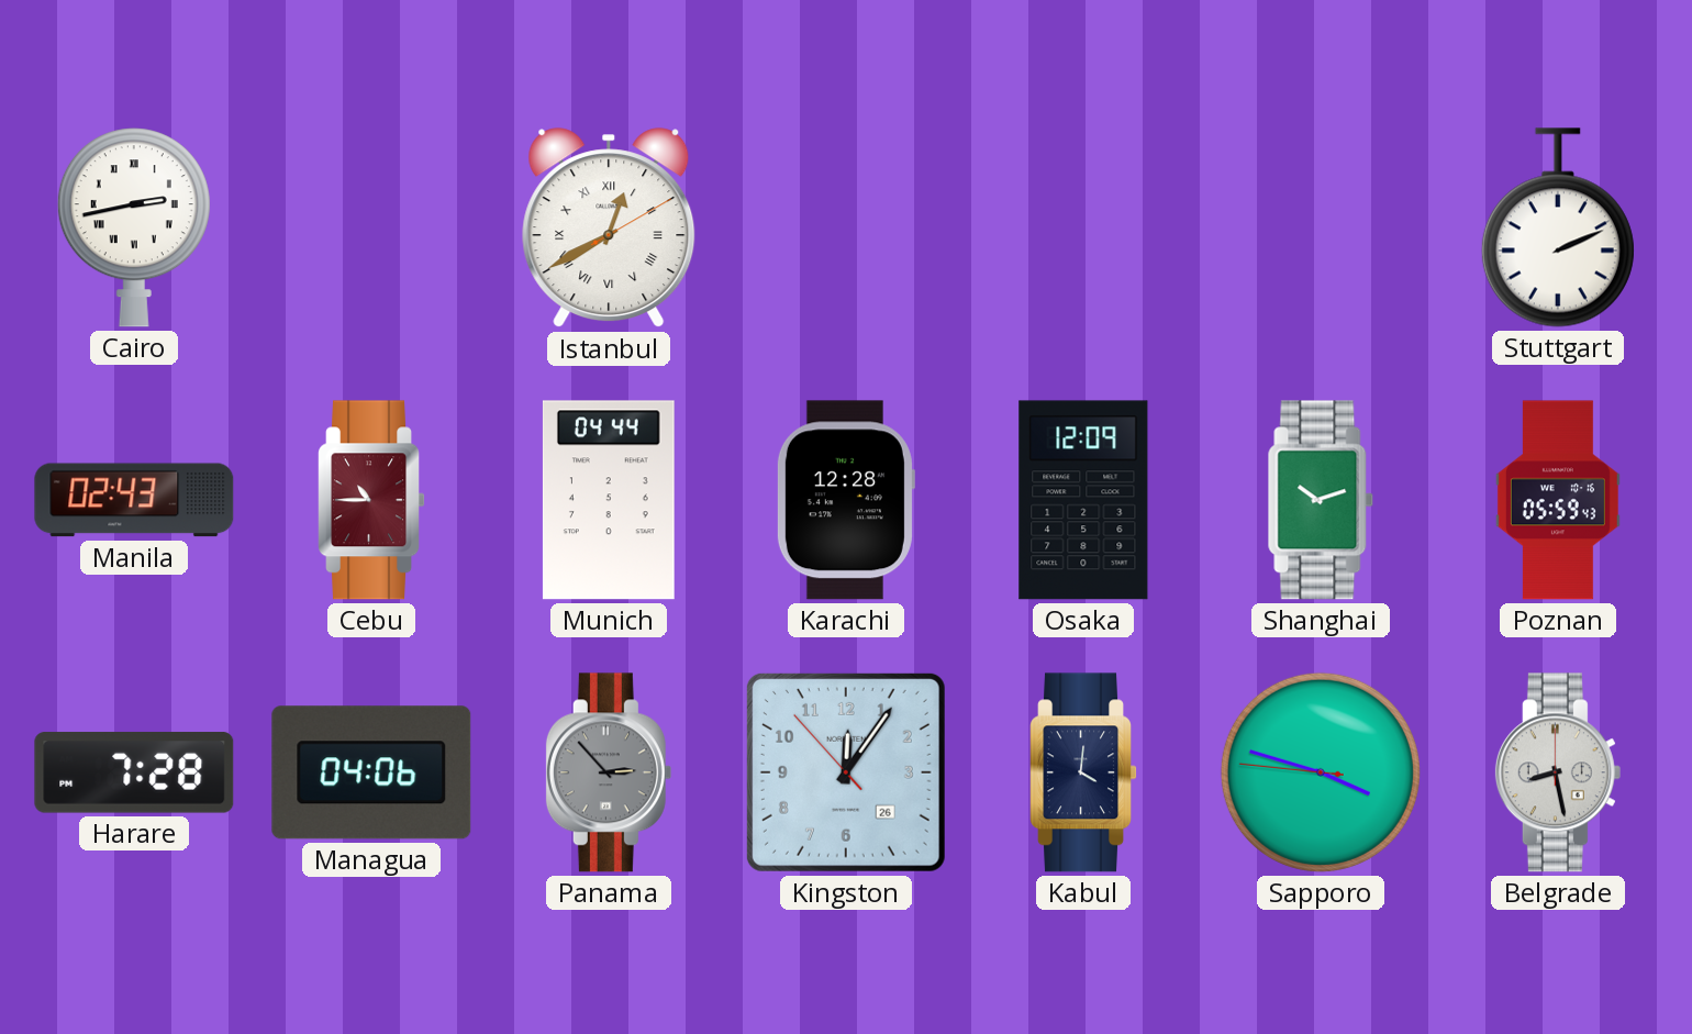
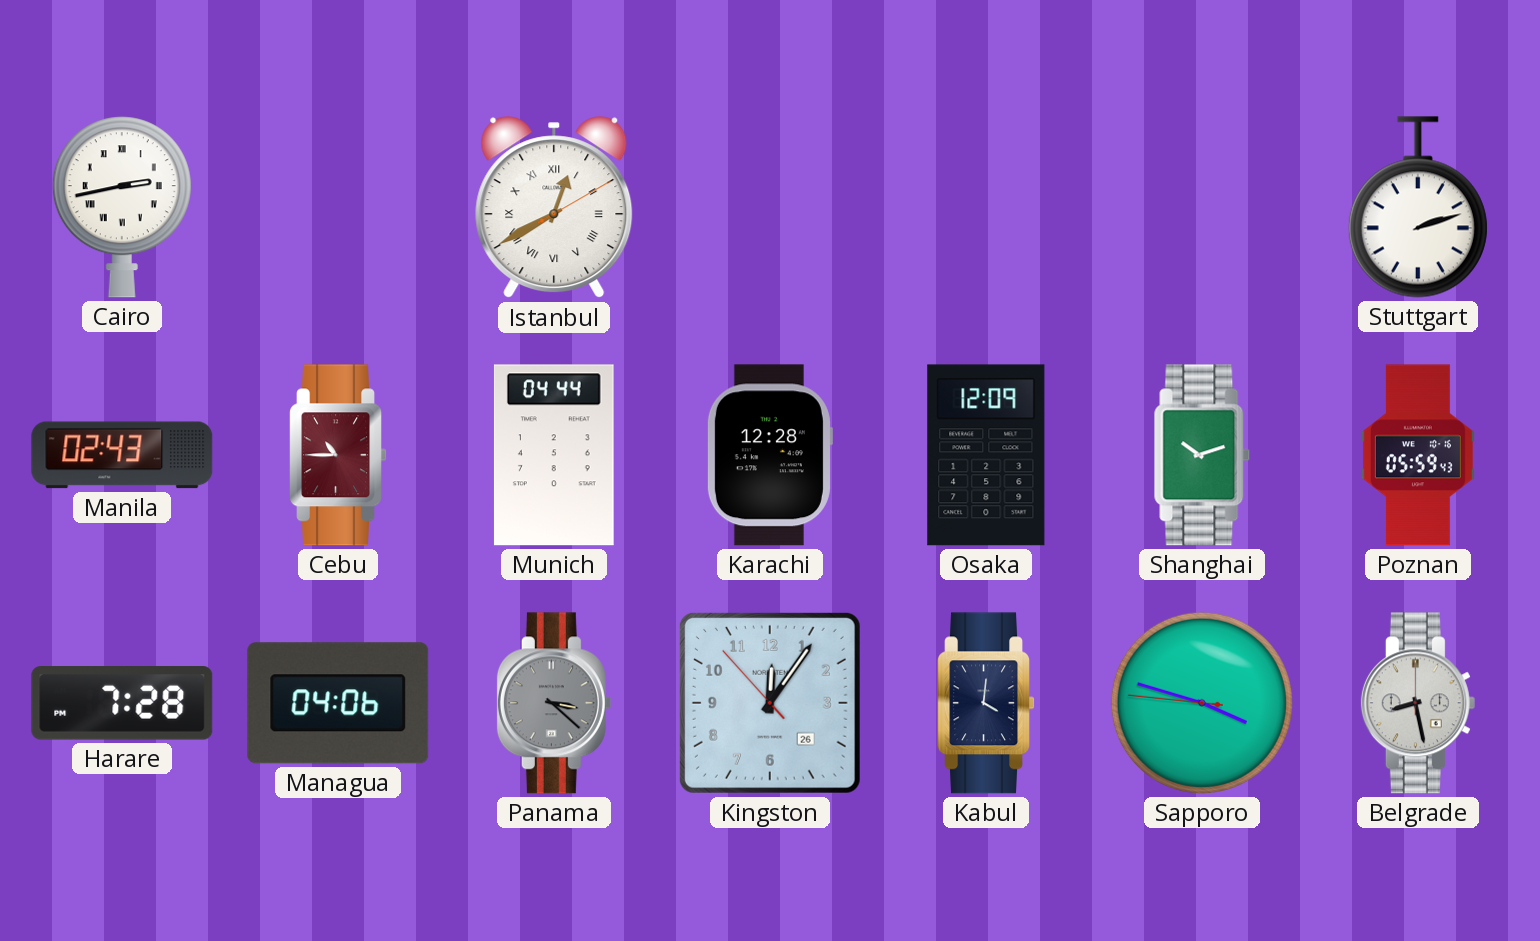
Stuttgart: 2:11 -> 2:12
Panama: 2:53 -> 3:22
